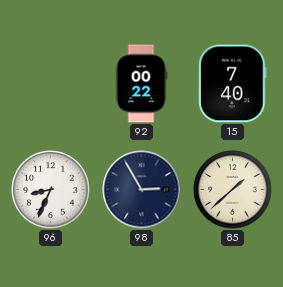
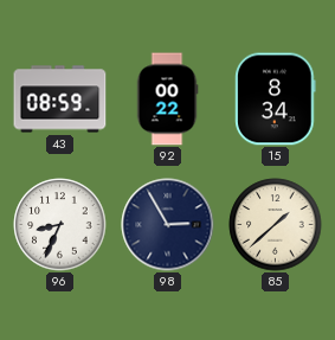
43: none -> 08:59
15: 7:40 -> 8:34
